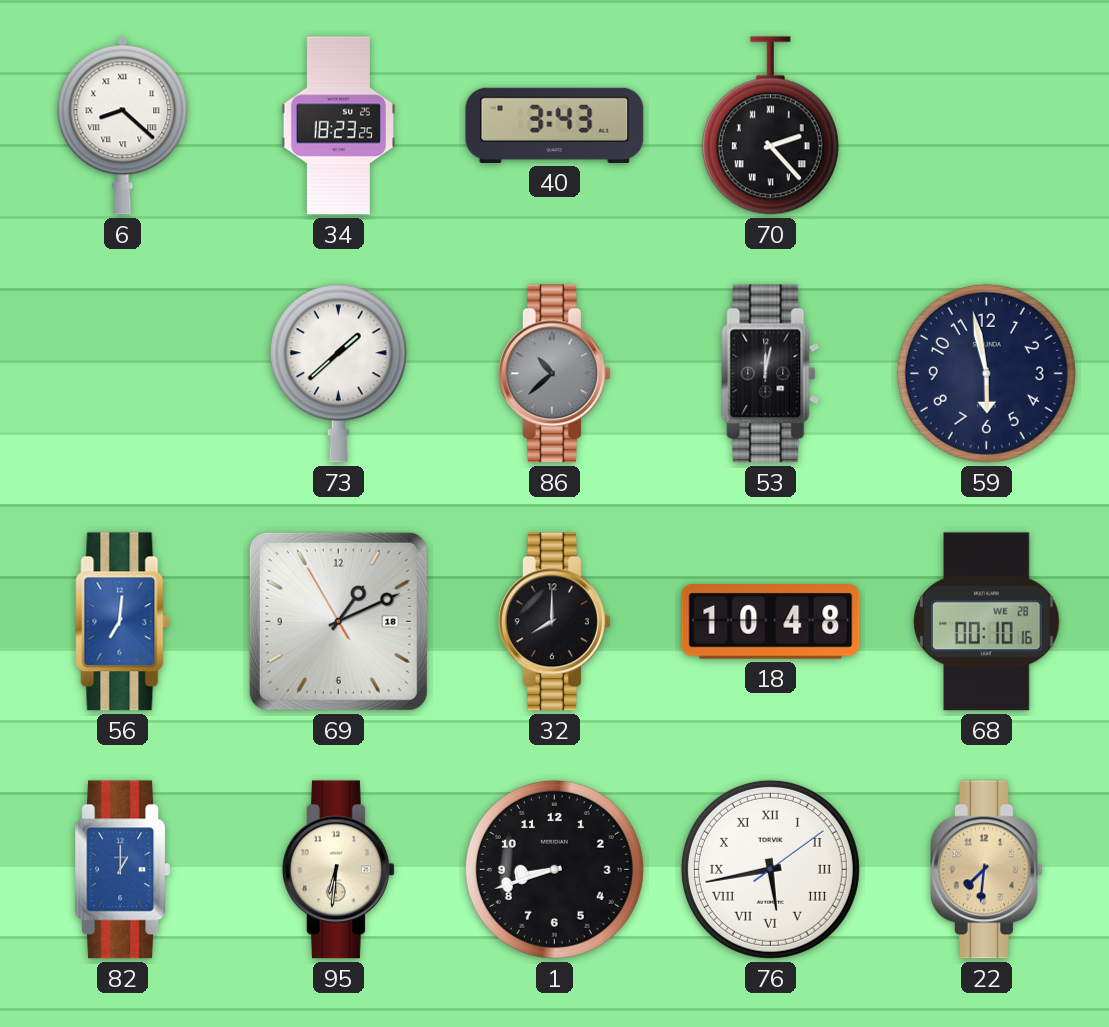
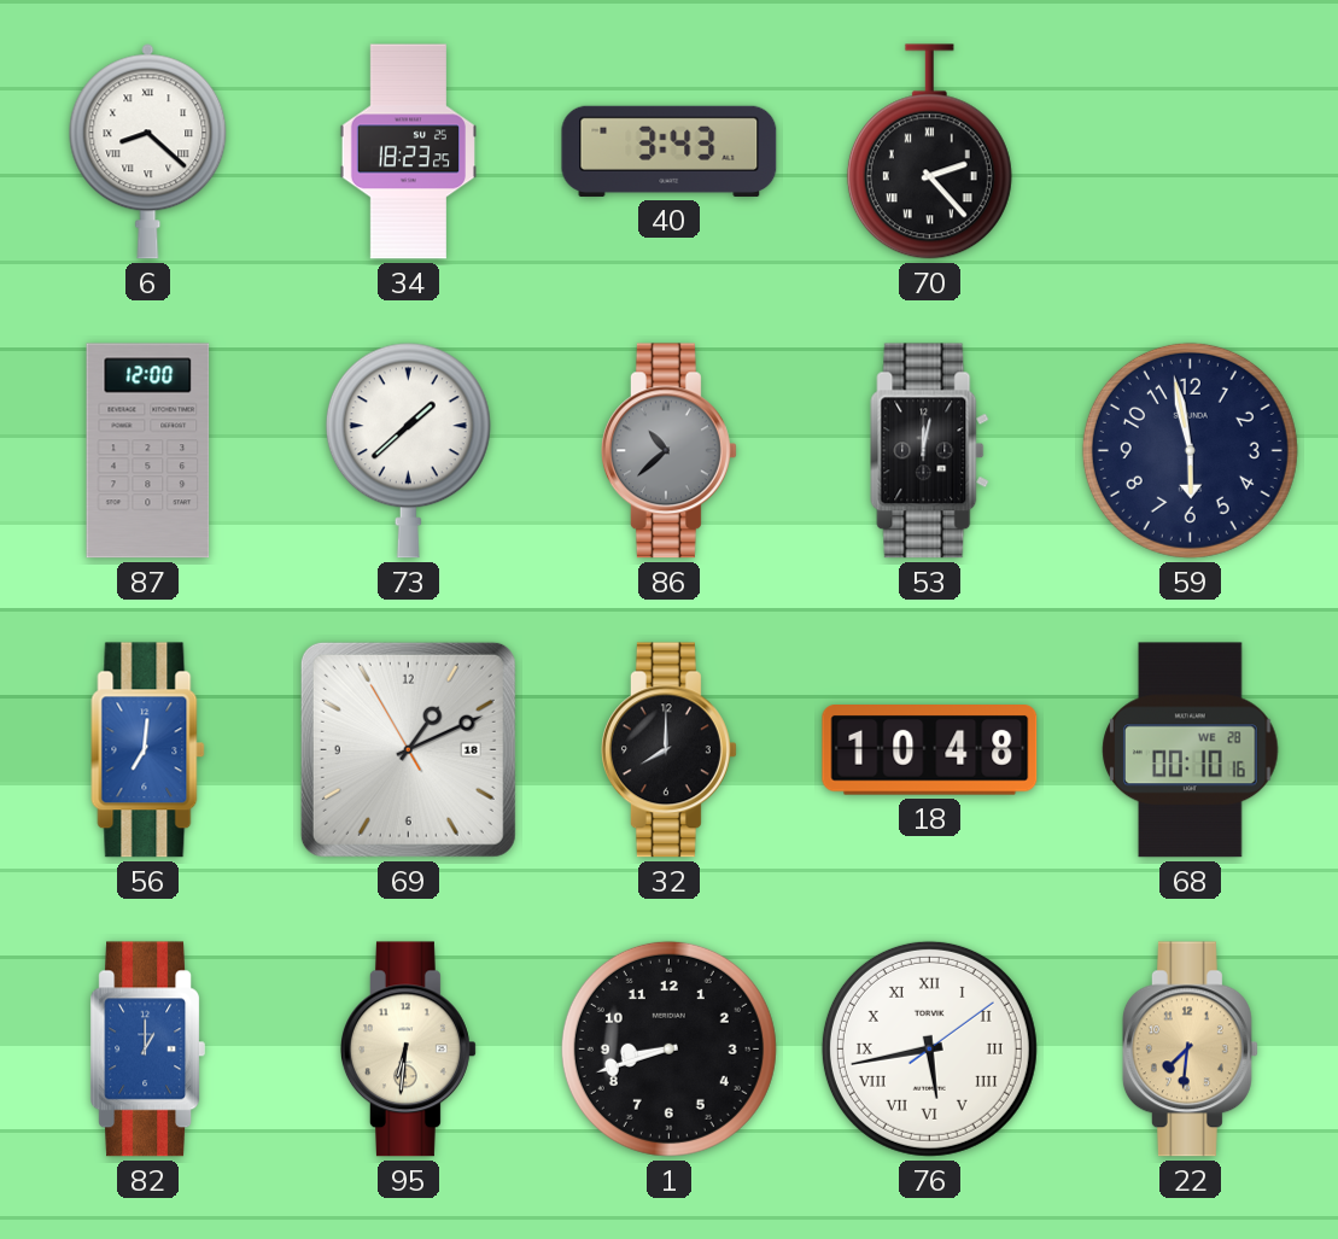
87: none -> 12:00
